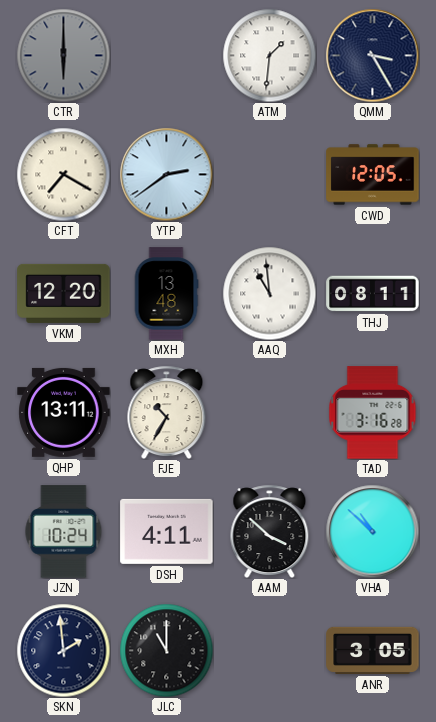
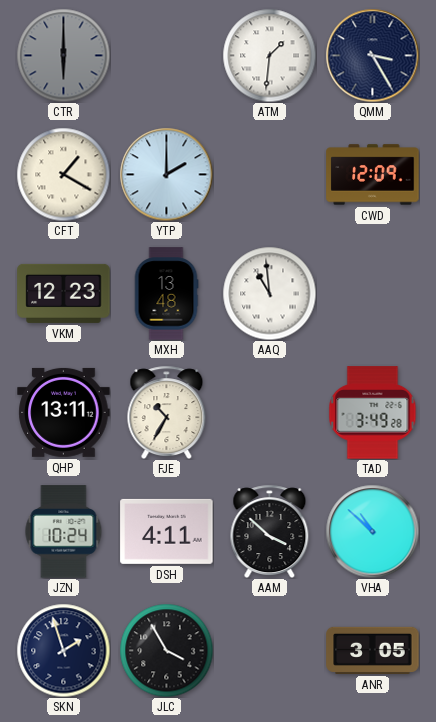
CFT: 7:20 -> 1:20
YTP: 2:39 -> 2:00
CWD: 12:05 -> 12:09
VKM: 12:20 -> 12:23
THJ: 08:11 -> none
TAD: 3:16 -> 3:49
SKN: 1:59 -> 1:57
JLC: 11:00 -> 3:55
